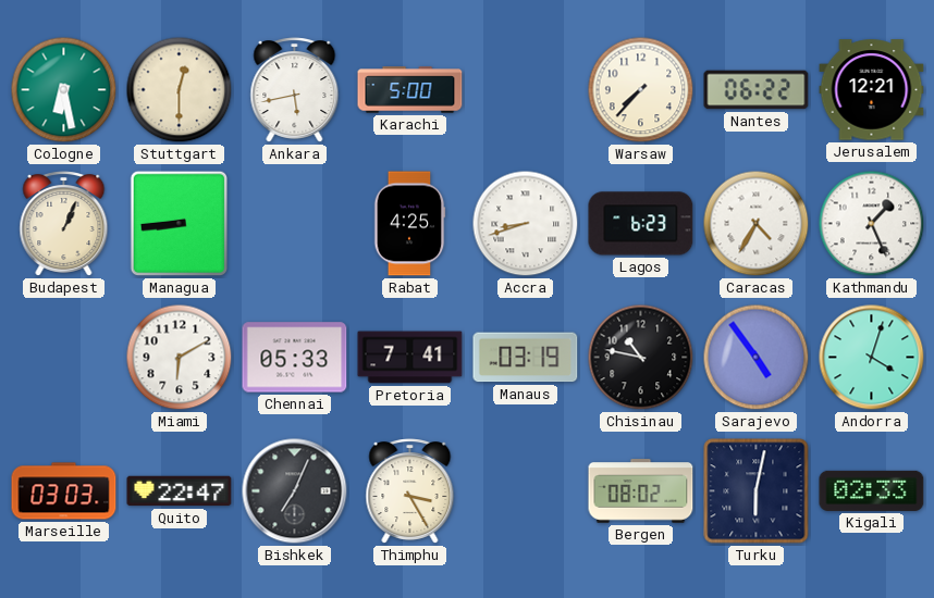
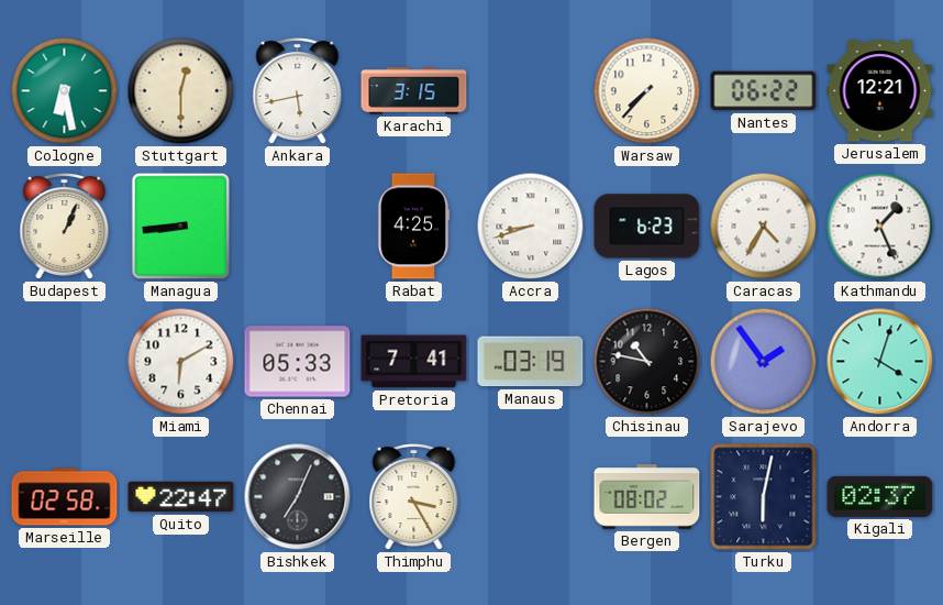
Karachi: 5:00 -> 3:15
Sarajevo: 4:54 -> 1:54
Marseille: 03:03 -> 02:58
Kigali: 02:33 -> 02:37
